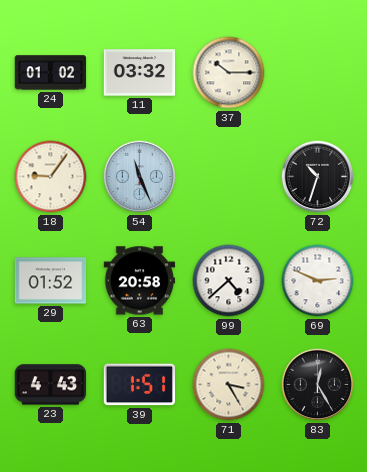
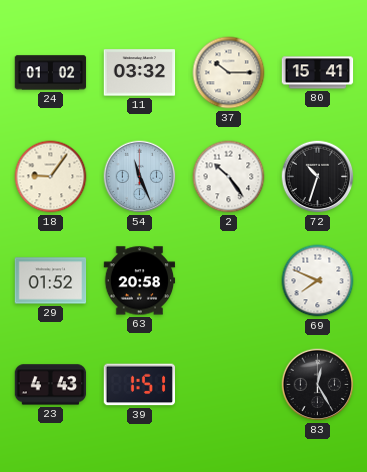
80: none -> 15:41
2: none -> 10:24
99: 4:38 -> none
69: 2:49 -> 7:49
71: 3:25 -> none
